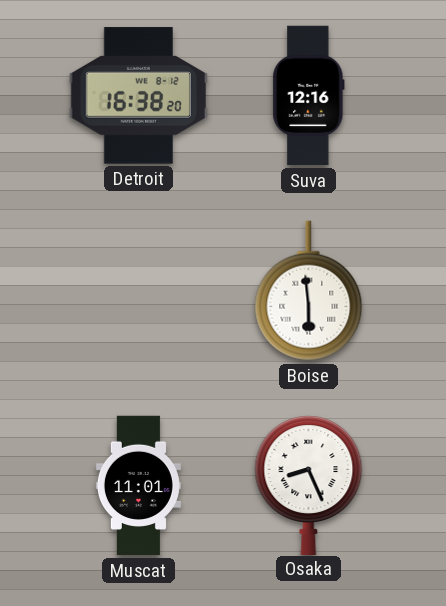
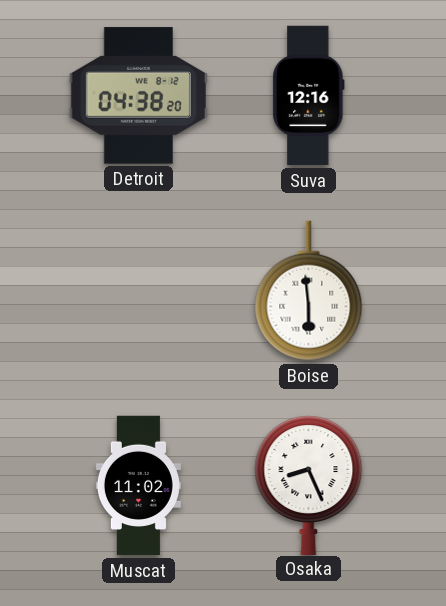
Detroit: 16:38 -> 04:38
Muscat: 11:01 -> 11:02
